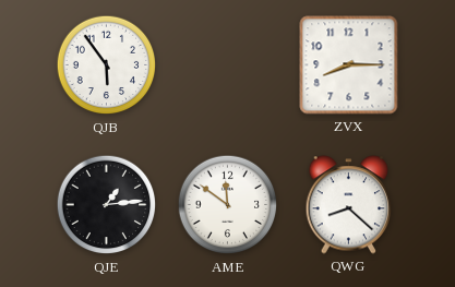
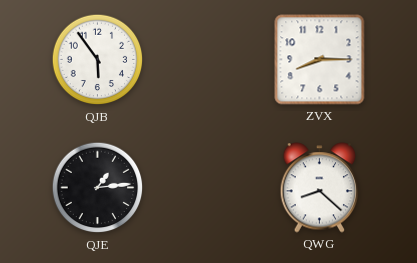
AME: 11:51 -> none
